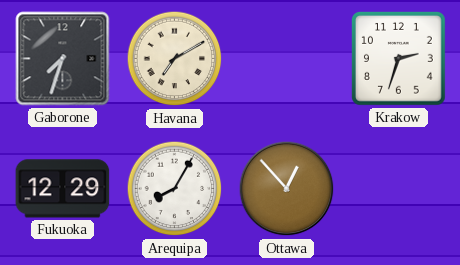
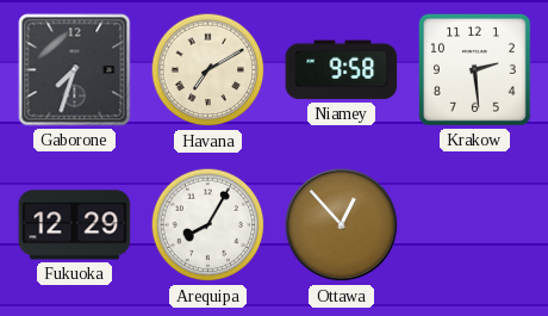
Niamey: none -> 9:58
Krakow: 2:33 -> 2:29
